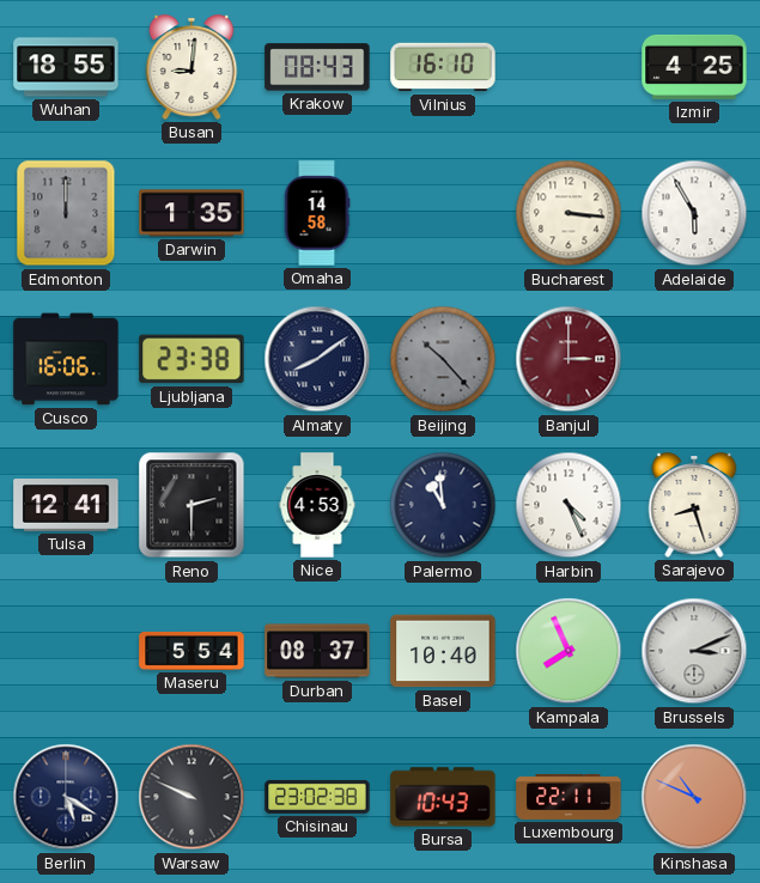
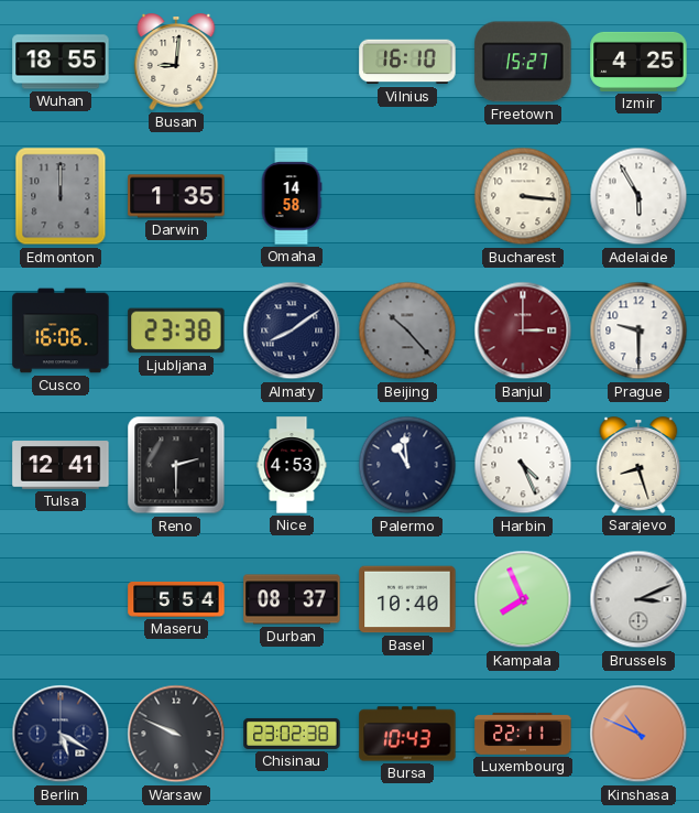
Krakow: 08:43 -> none
Freetown: none -> 15:27
Prague: none -> 9:30
